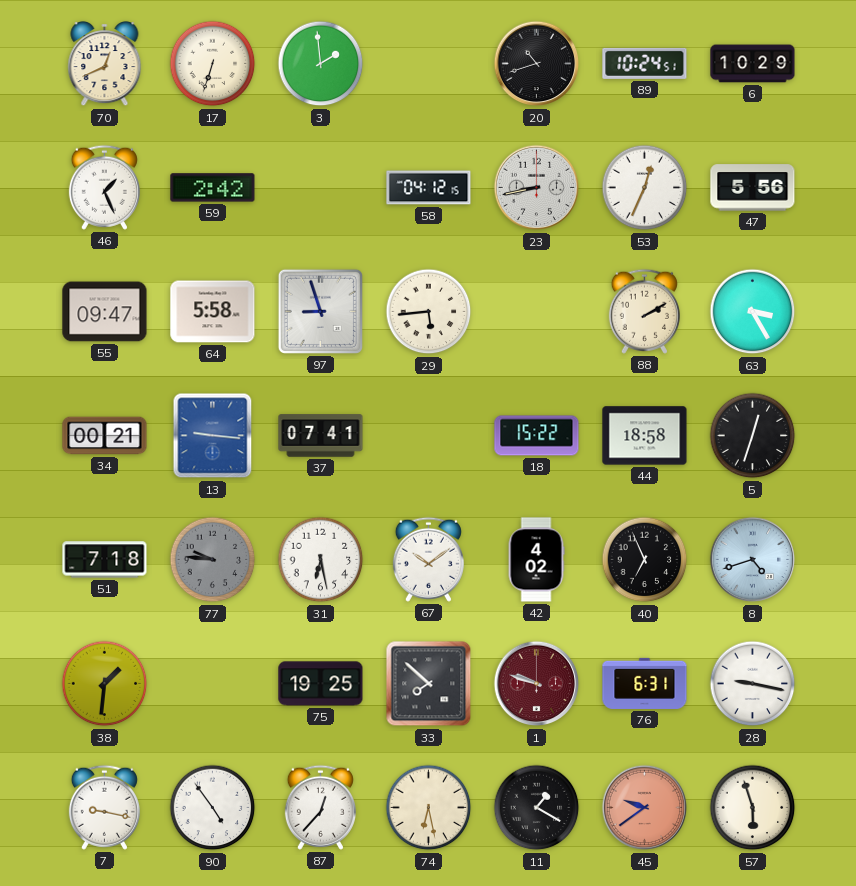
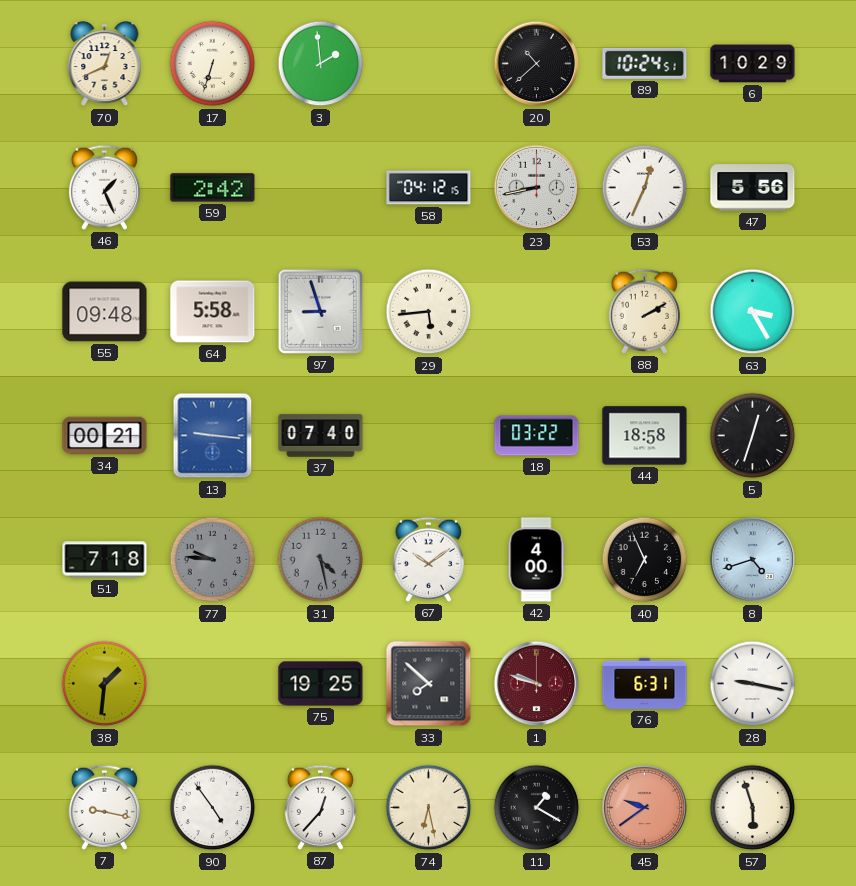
20: 10:42 -> 10:38
55: 09:47 -> 09:48
37: 07:41 -> 07:40
18: 15:22 -> 03:22
31: 6:28 -> 4:28
31 dial: white -> grey
42: 4:02 -> 4:00
